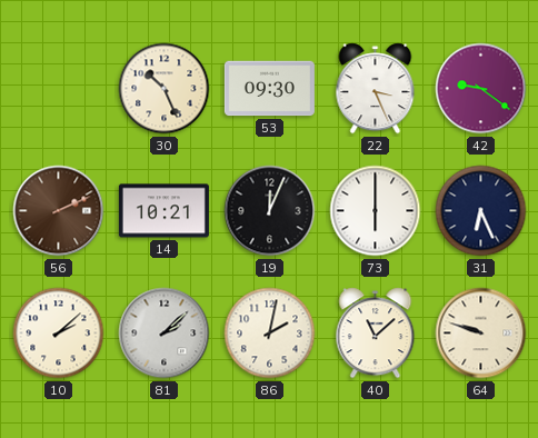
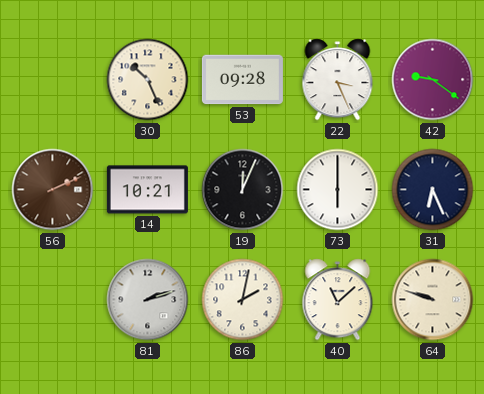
53: 09:30 -> 09:28
10: 2:08 -> none
81: 2:08 -> 2:12
